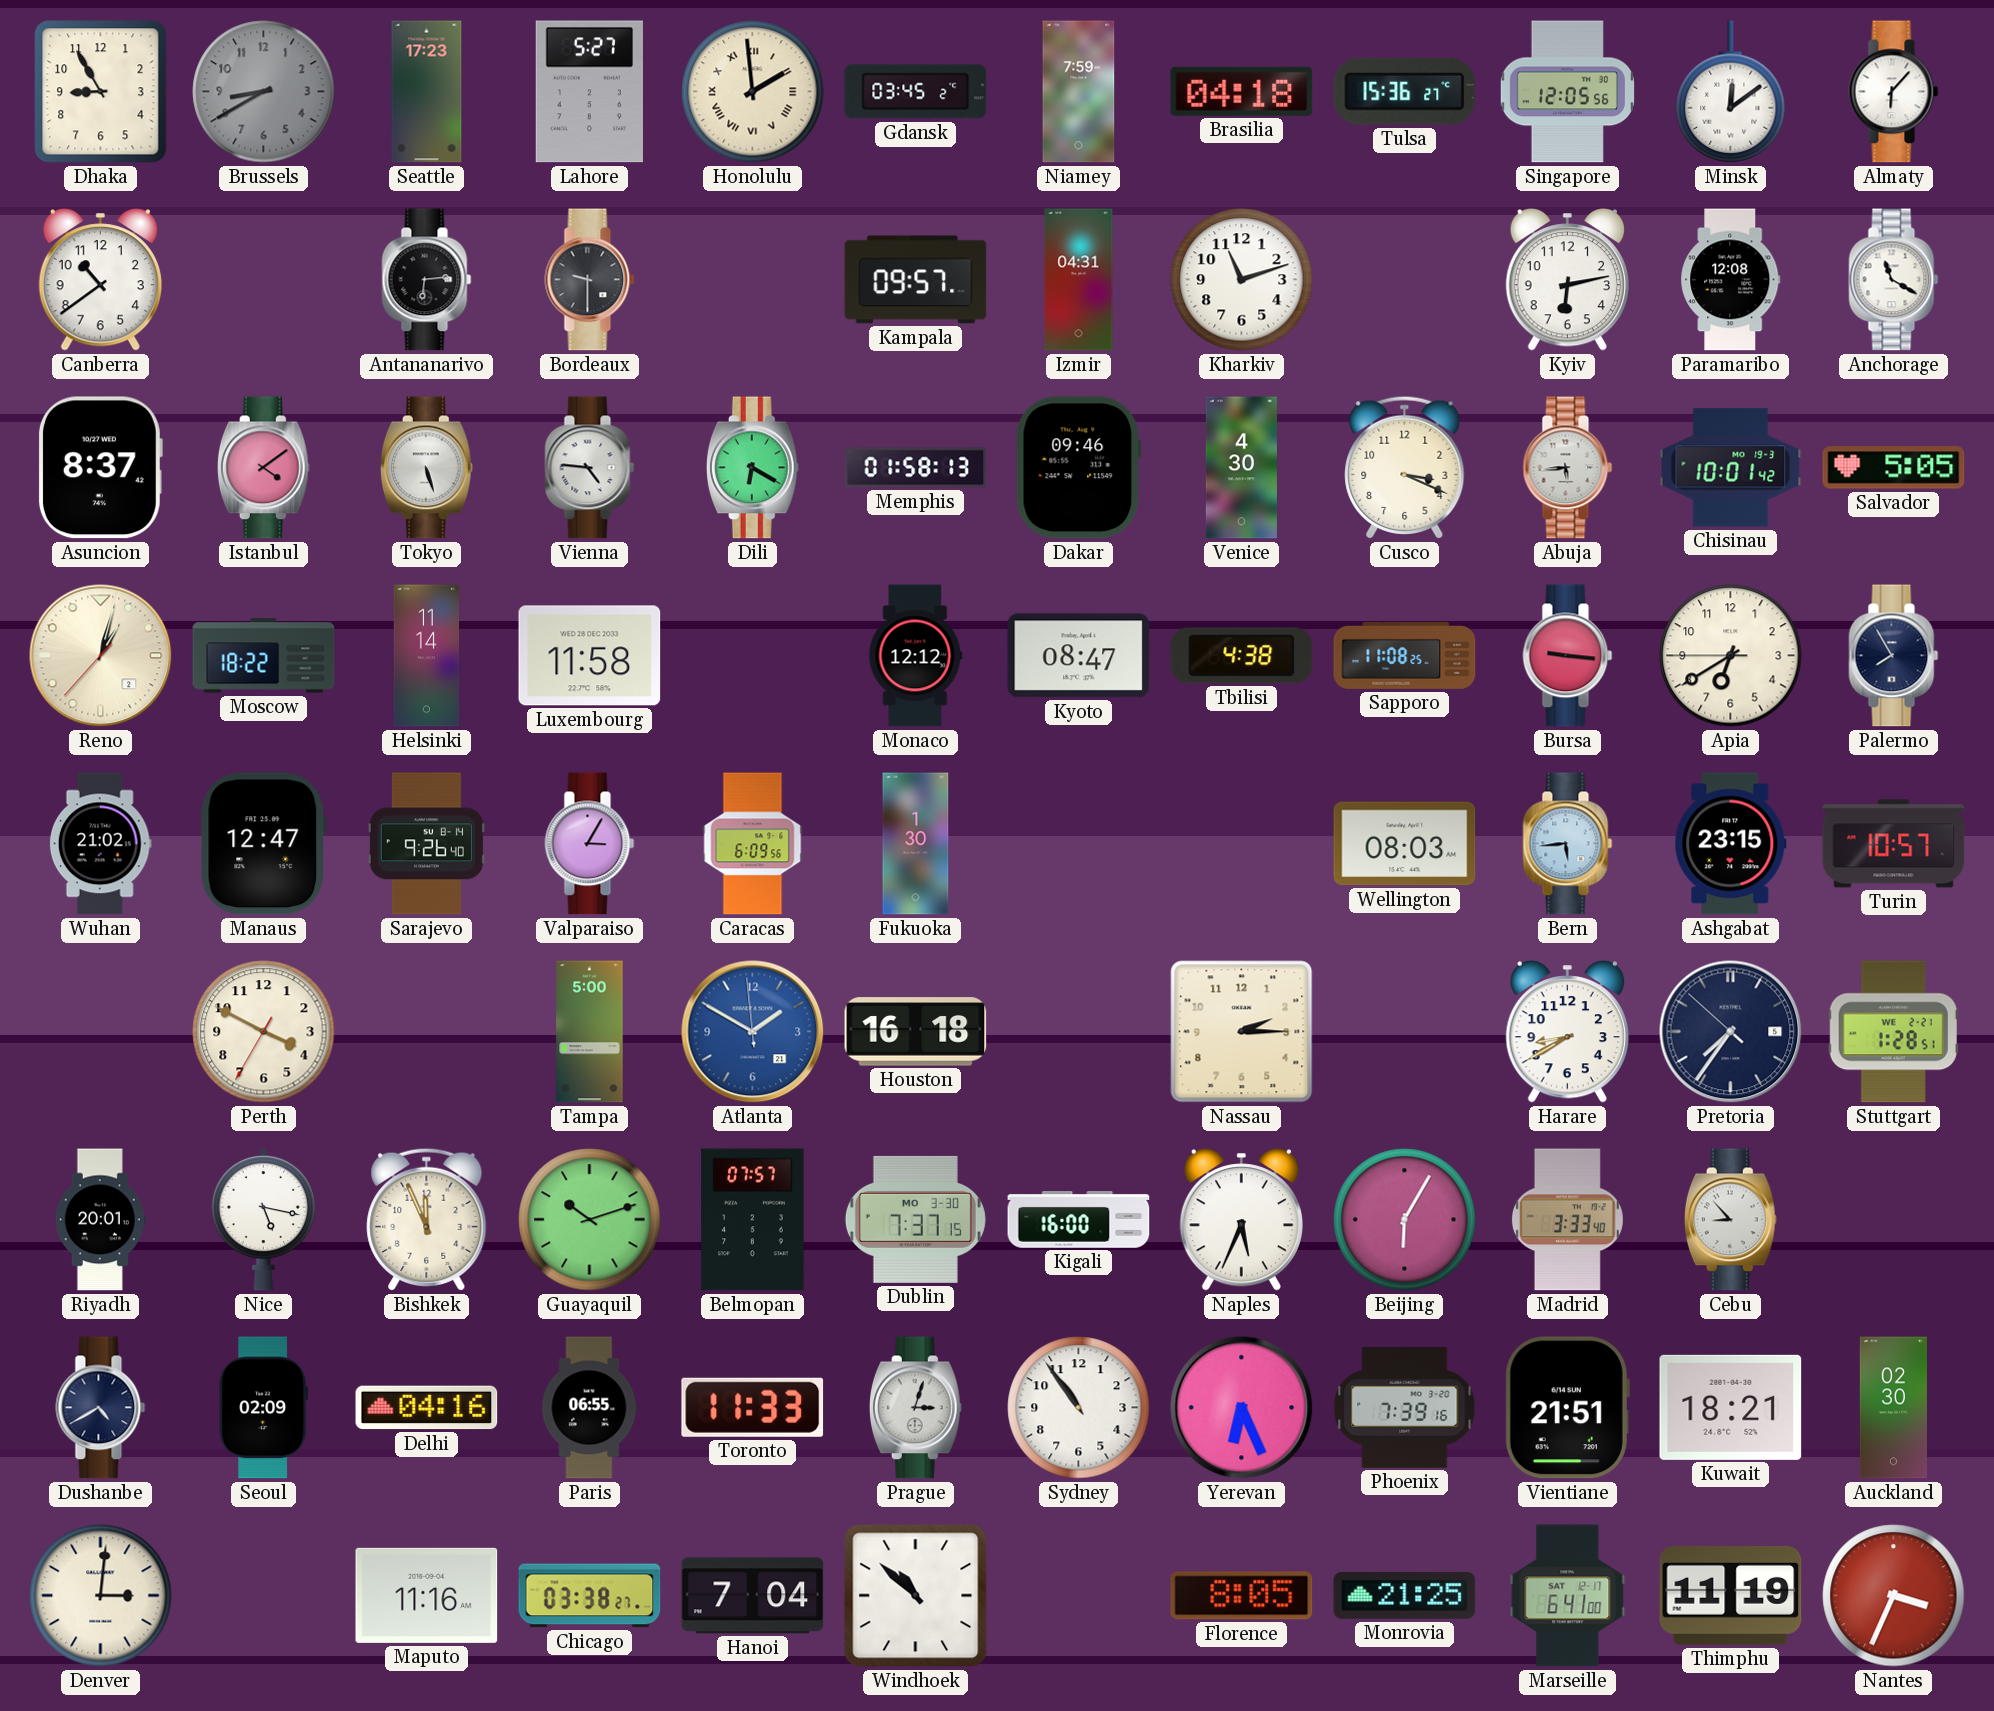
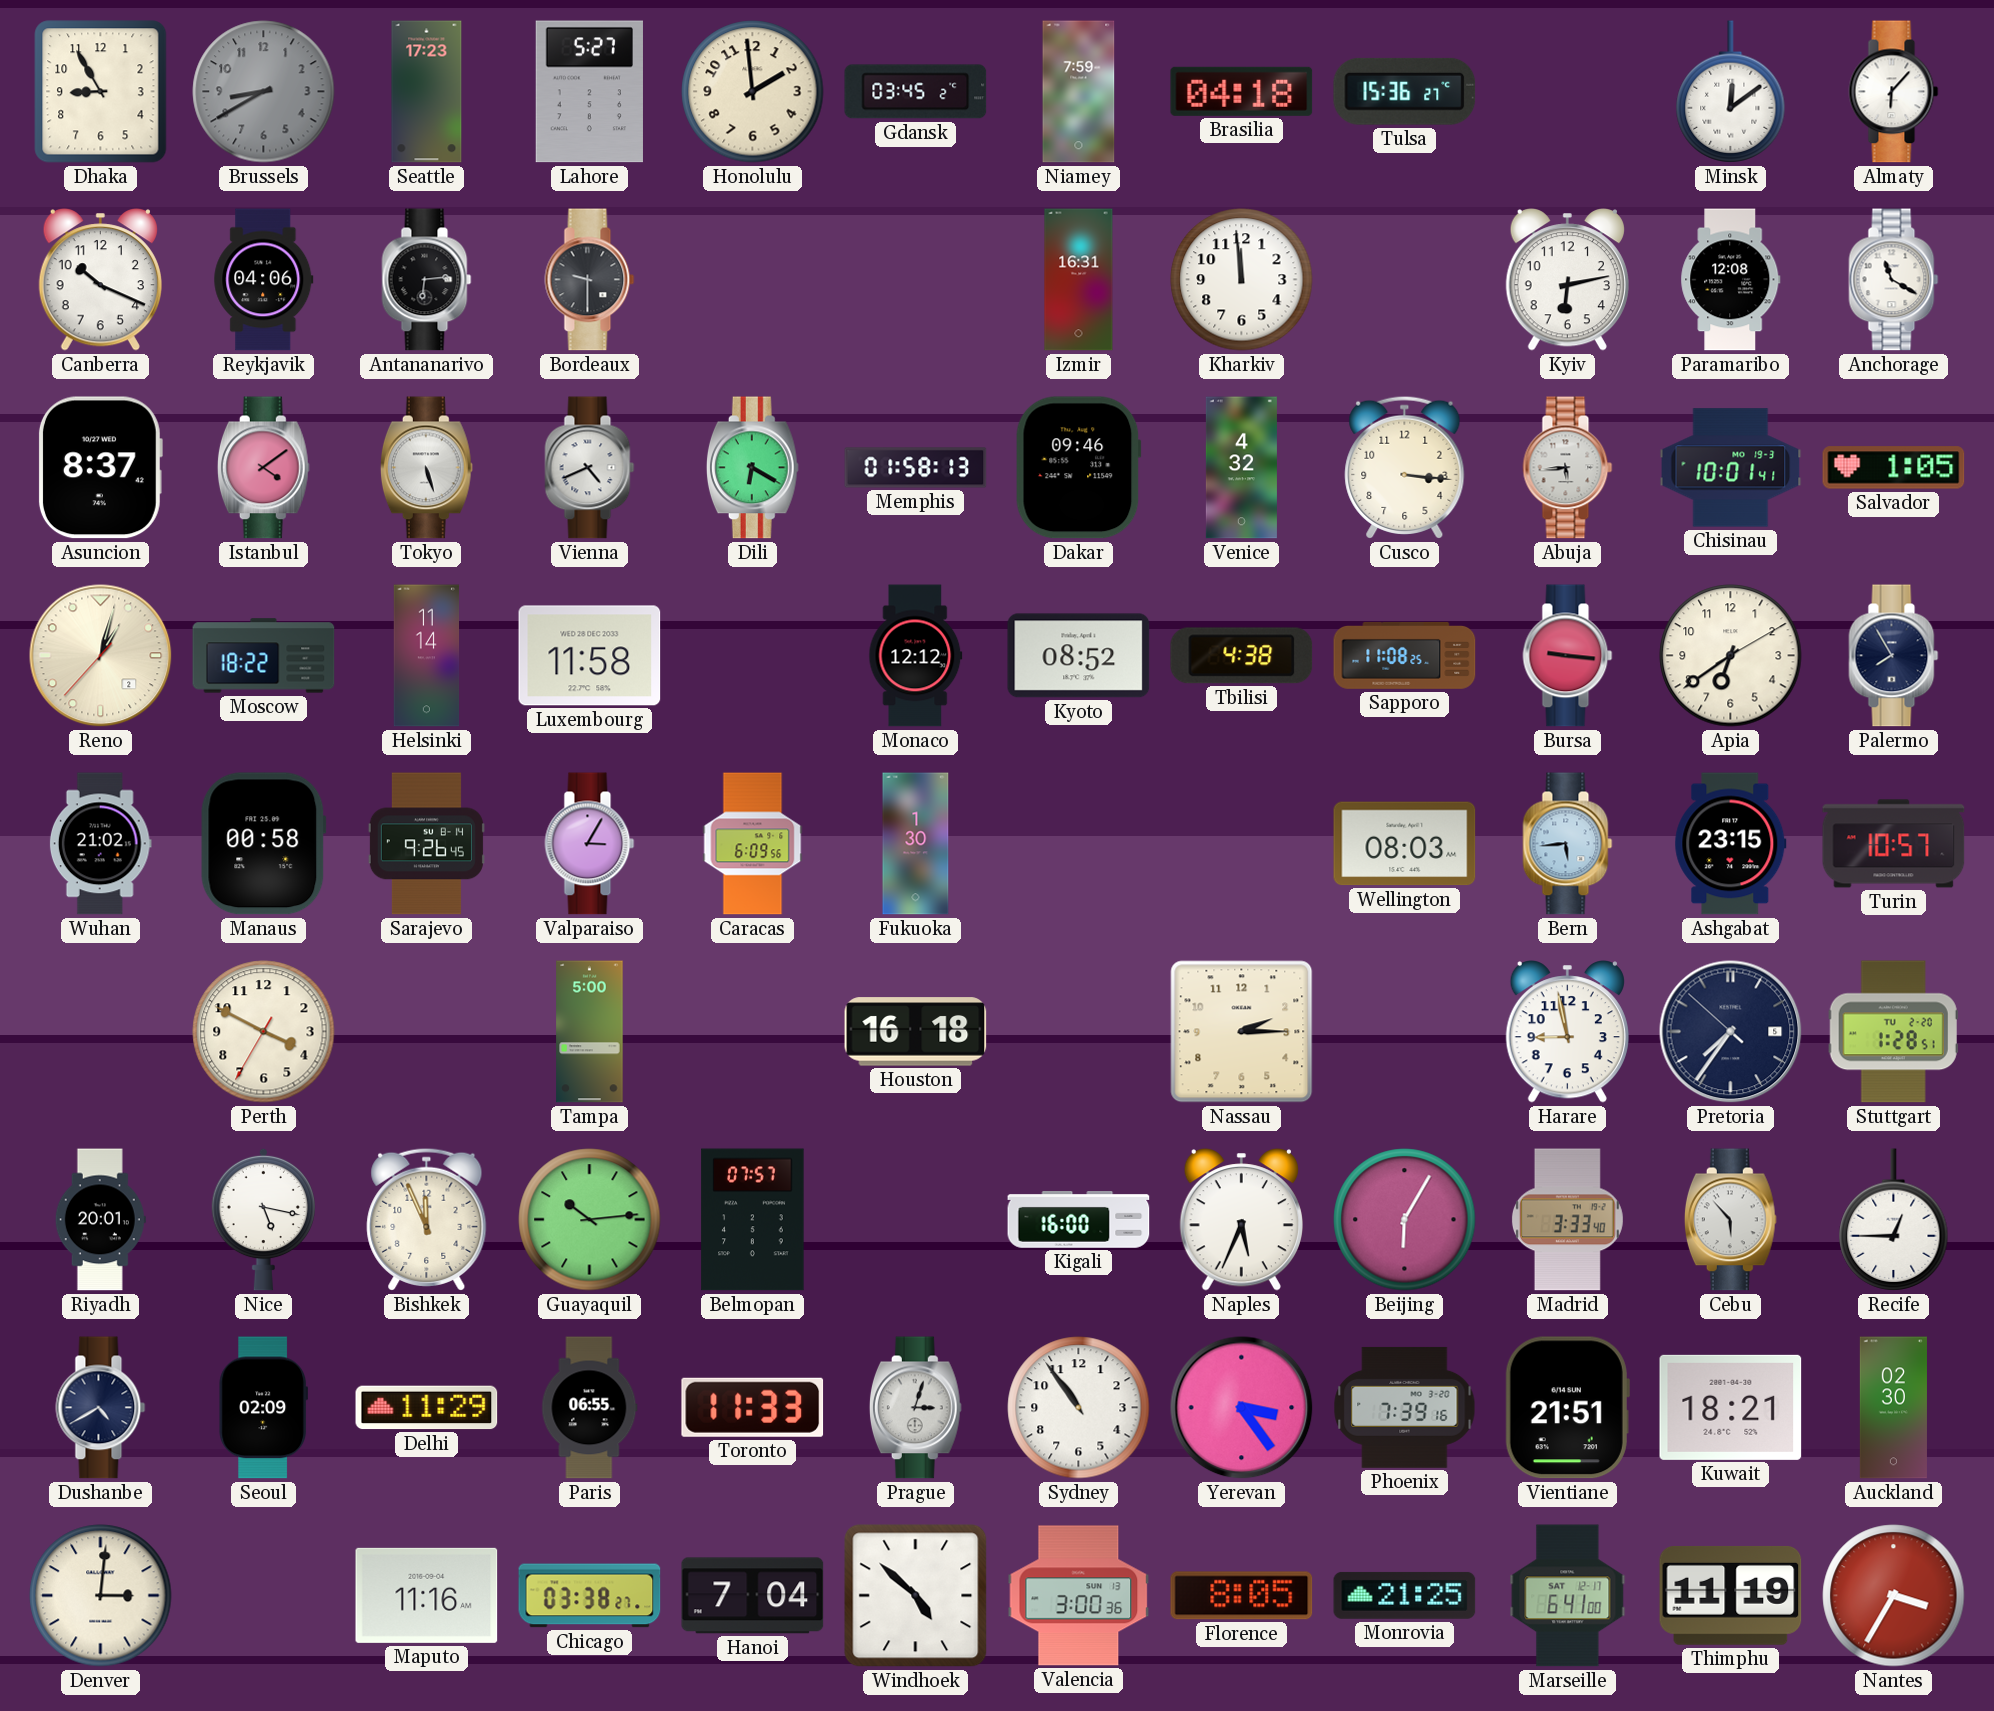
Honolulu numerals: Roman -> Arabic
Singapore: 12:05 -> none
Canberra: 10:39 -> 10:19
Reykjavik: none -> 04:06
Kampala: 09:57 -> none
Izmir: 04:31 -> 16:31
Kharkiv: 11:12 -> 11:59
Vienna: 4:46 -> 4:41
Venice: 4:30 -> 4:32
Cusco: 3:19 -> 3:16
Chisinau: 10:01:42 -> 10:01:41
Salvador: 5:05 -> 1:05
Kyoto: 08:47 -> 08:52
Apia: 6:39:45 -> 6:39:10
Manaus: 12:47 -> 00:58
Sarajevo: 9:26:40 -> 9:26:45
Atlanta: 1:49 -> none
Harare: 8:40 -> 8:58
Stuttgart date: WE 2-21 -> TU 2-20
Guayaquil: 10:12 -> 10:14
Dublin: 7:37 -> none
Cebu: 8:53 -> 5:53
Recife: none -> 12:45
Delhi: 04:16 -> 11:29
Yerevan: 6:26 -> 3:24
Windhoek: 10:52 -> 4:52
Valencia: none -> 3:00
Nantes: 3:34 -> 3:35
